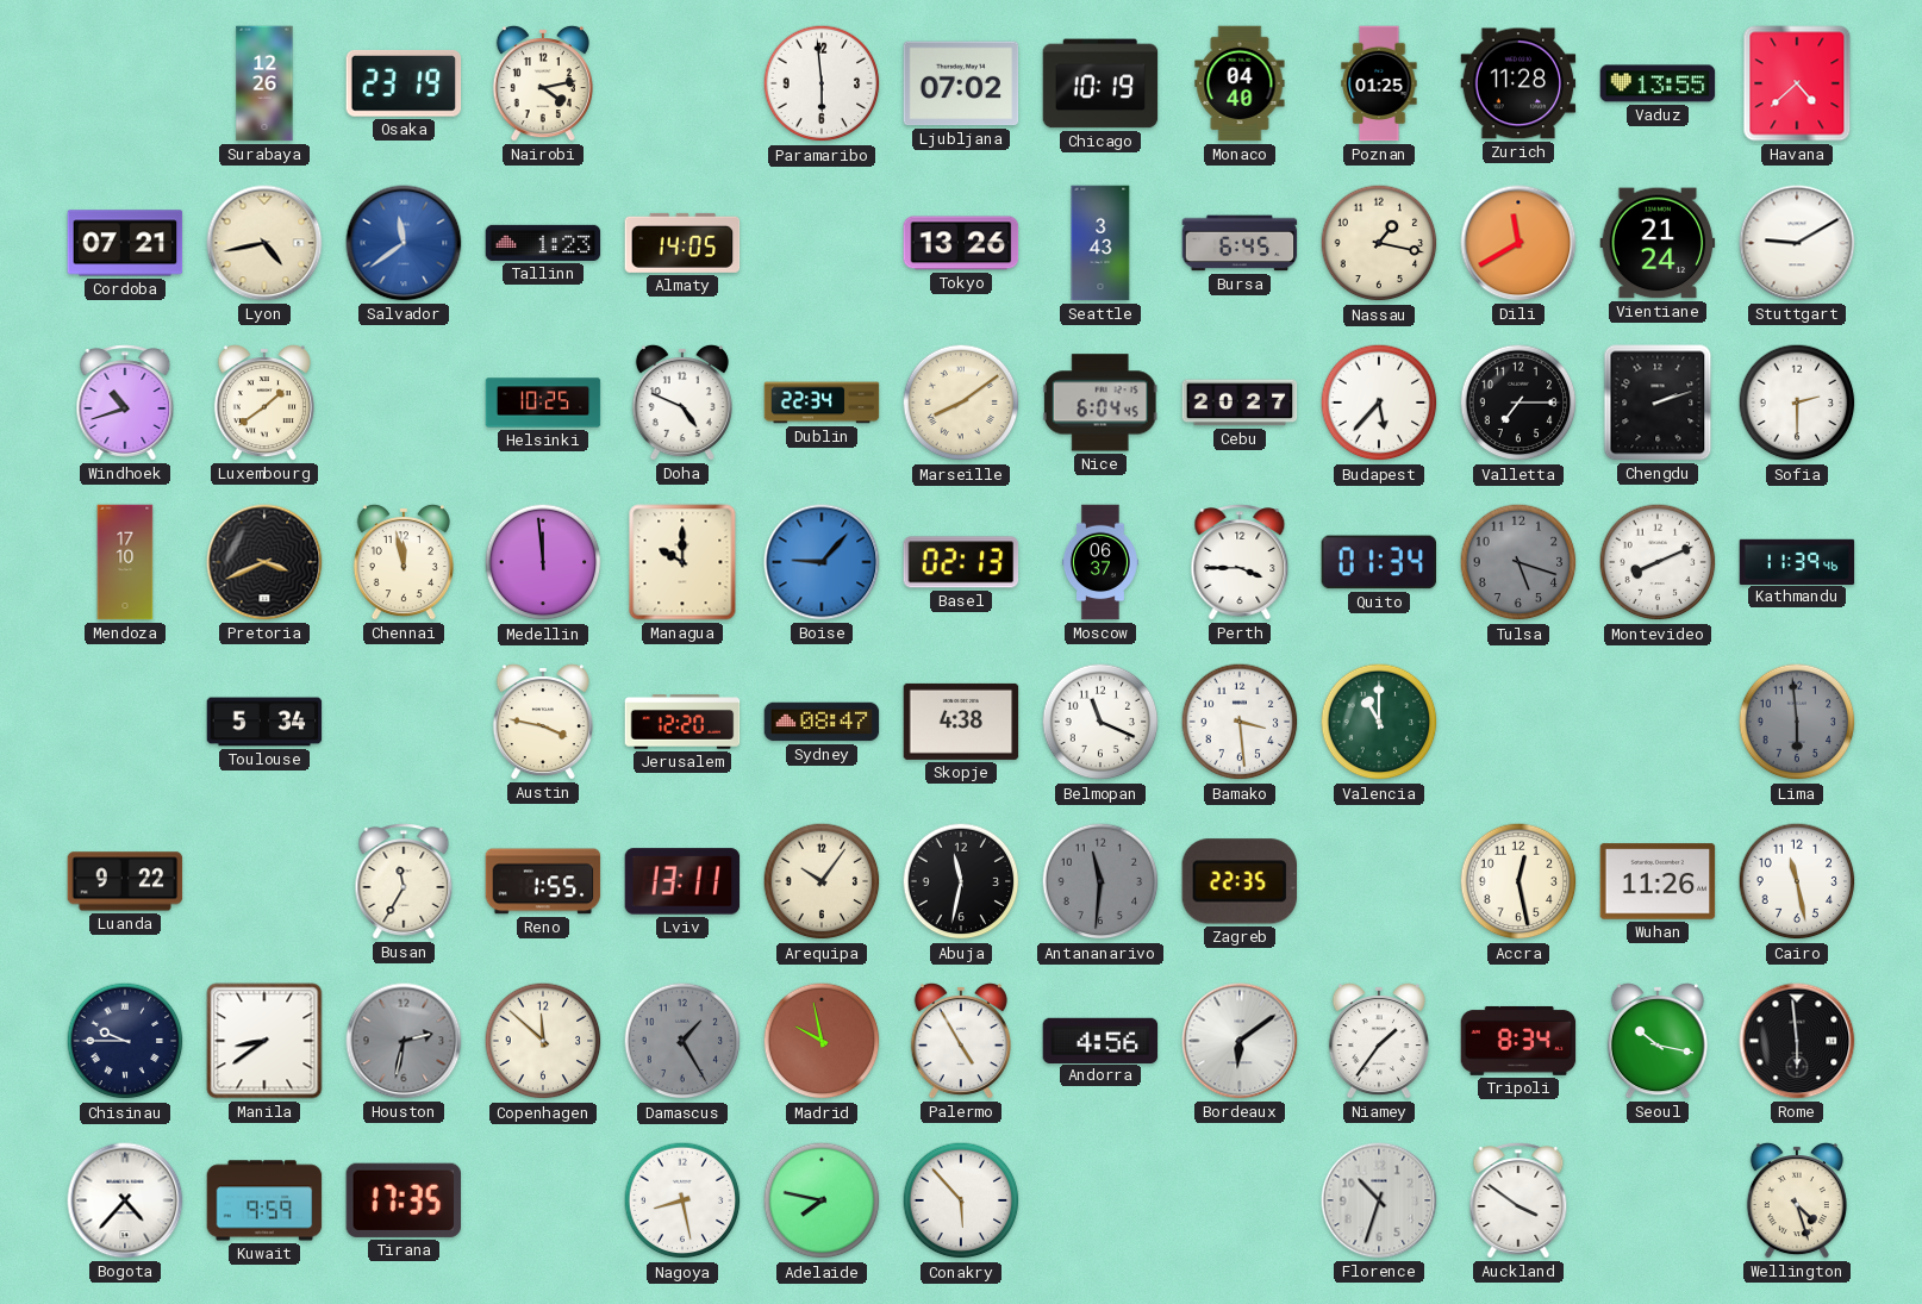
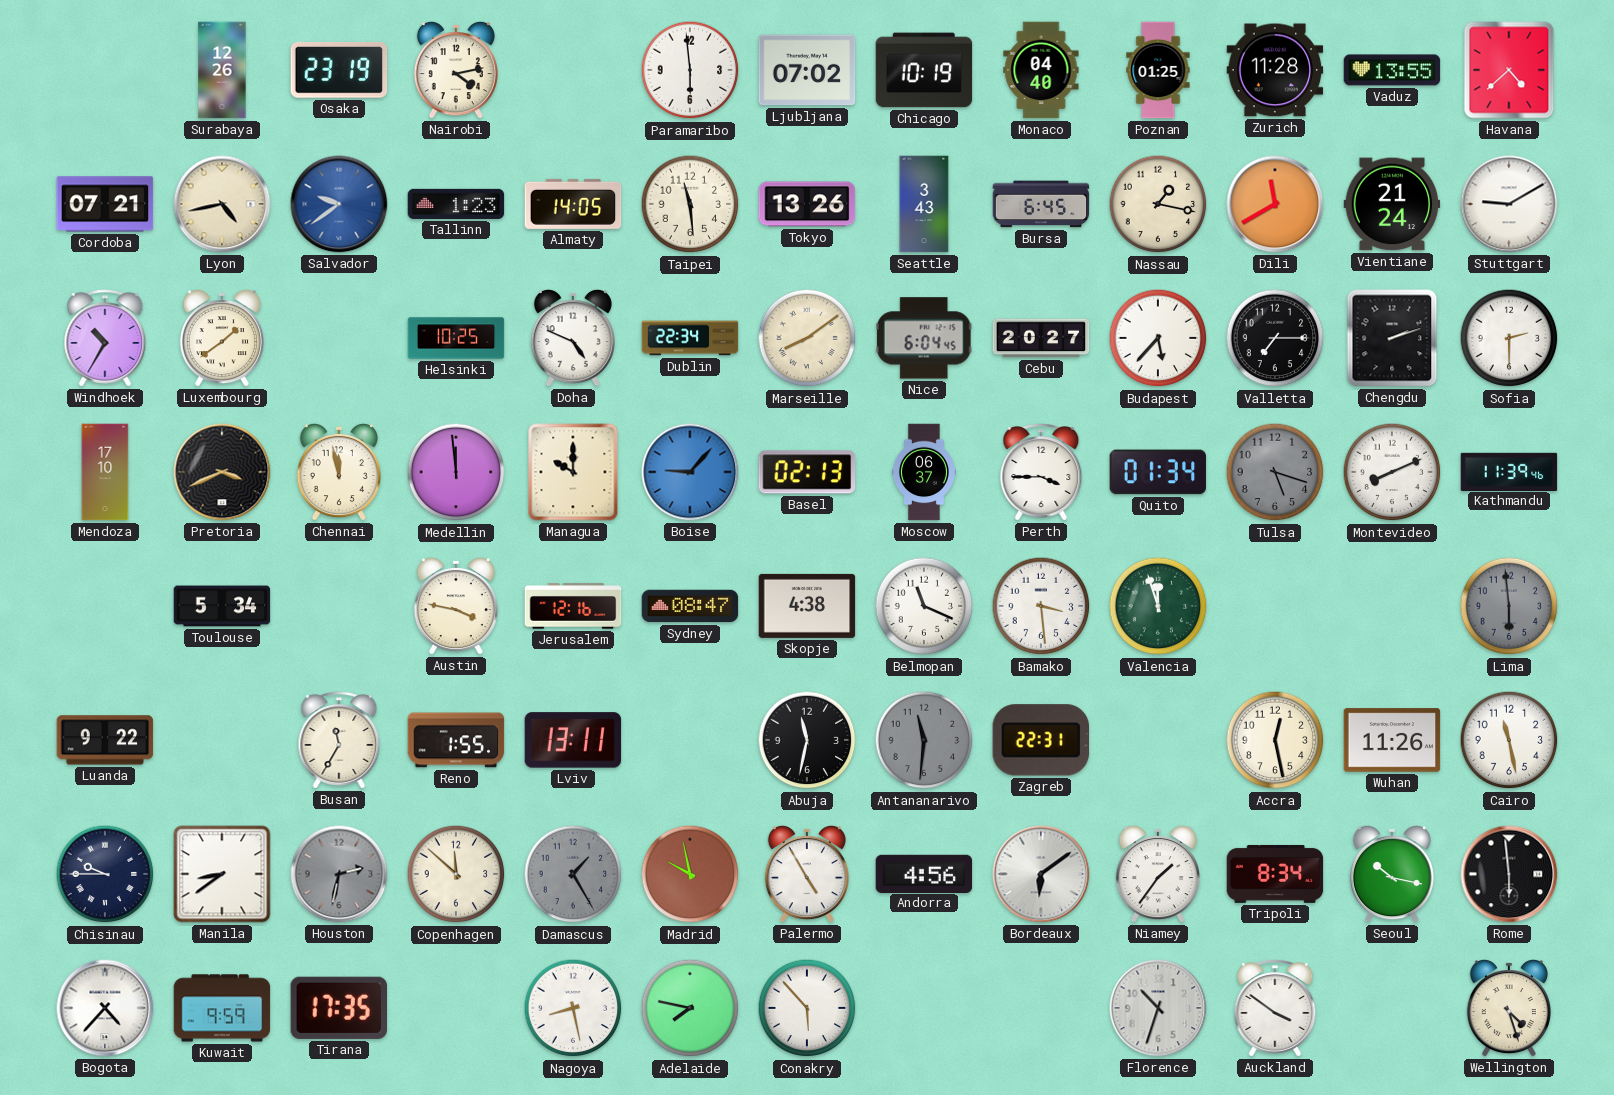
Salvador: 11:39 -> 9:39
Taipei: none -> 11:29
Windhoek: 10:42 -> 10:35
Jerusalem: 12:20 -> 12:16
Valencia: 11:00 -> 11:57
Arequipa: 10:06 -> none
Zagreb: 22:35 -> 22:31
